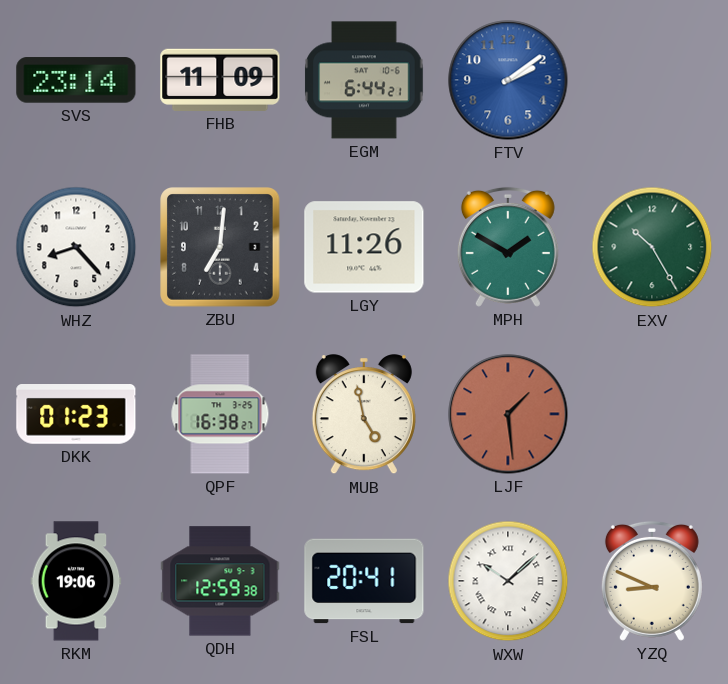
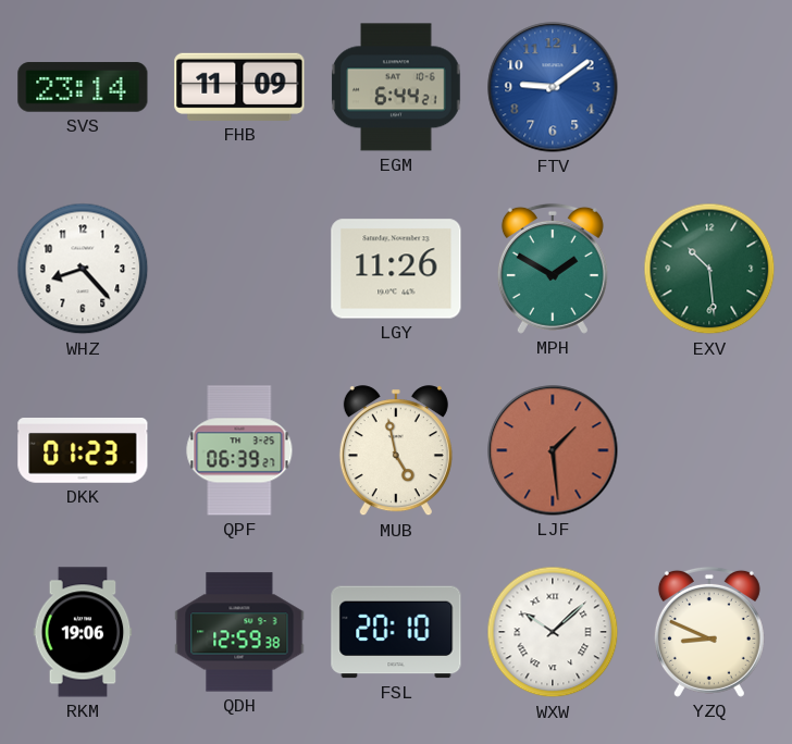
FTV: 2:09 -> 9:09
ZBU: 7:01 -> none
EXV: 10:25 -> 10:29
QPF: 16:38 -> 06:39
FSL: 20:41 -> 20:10
